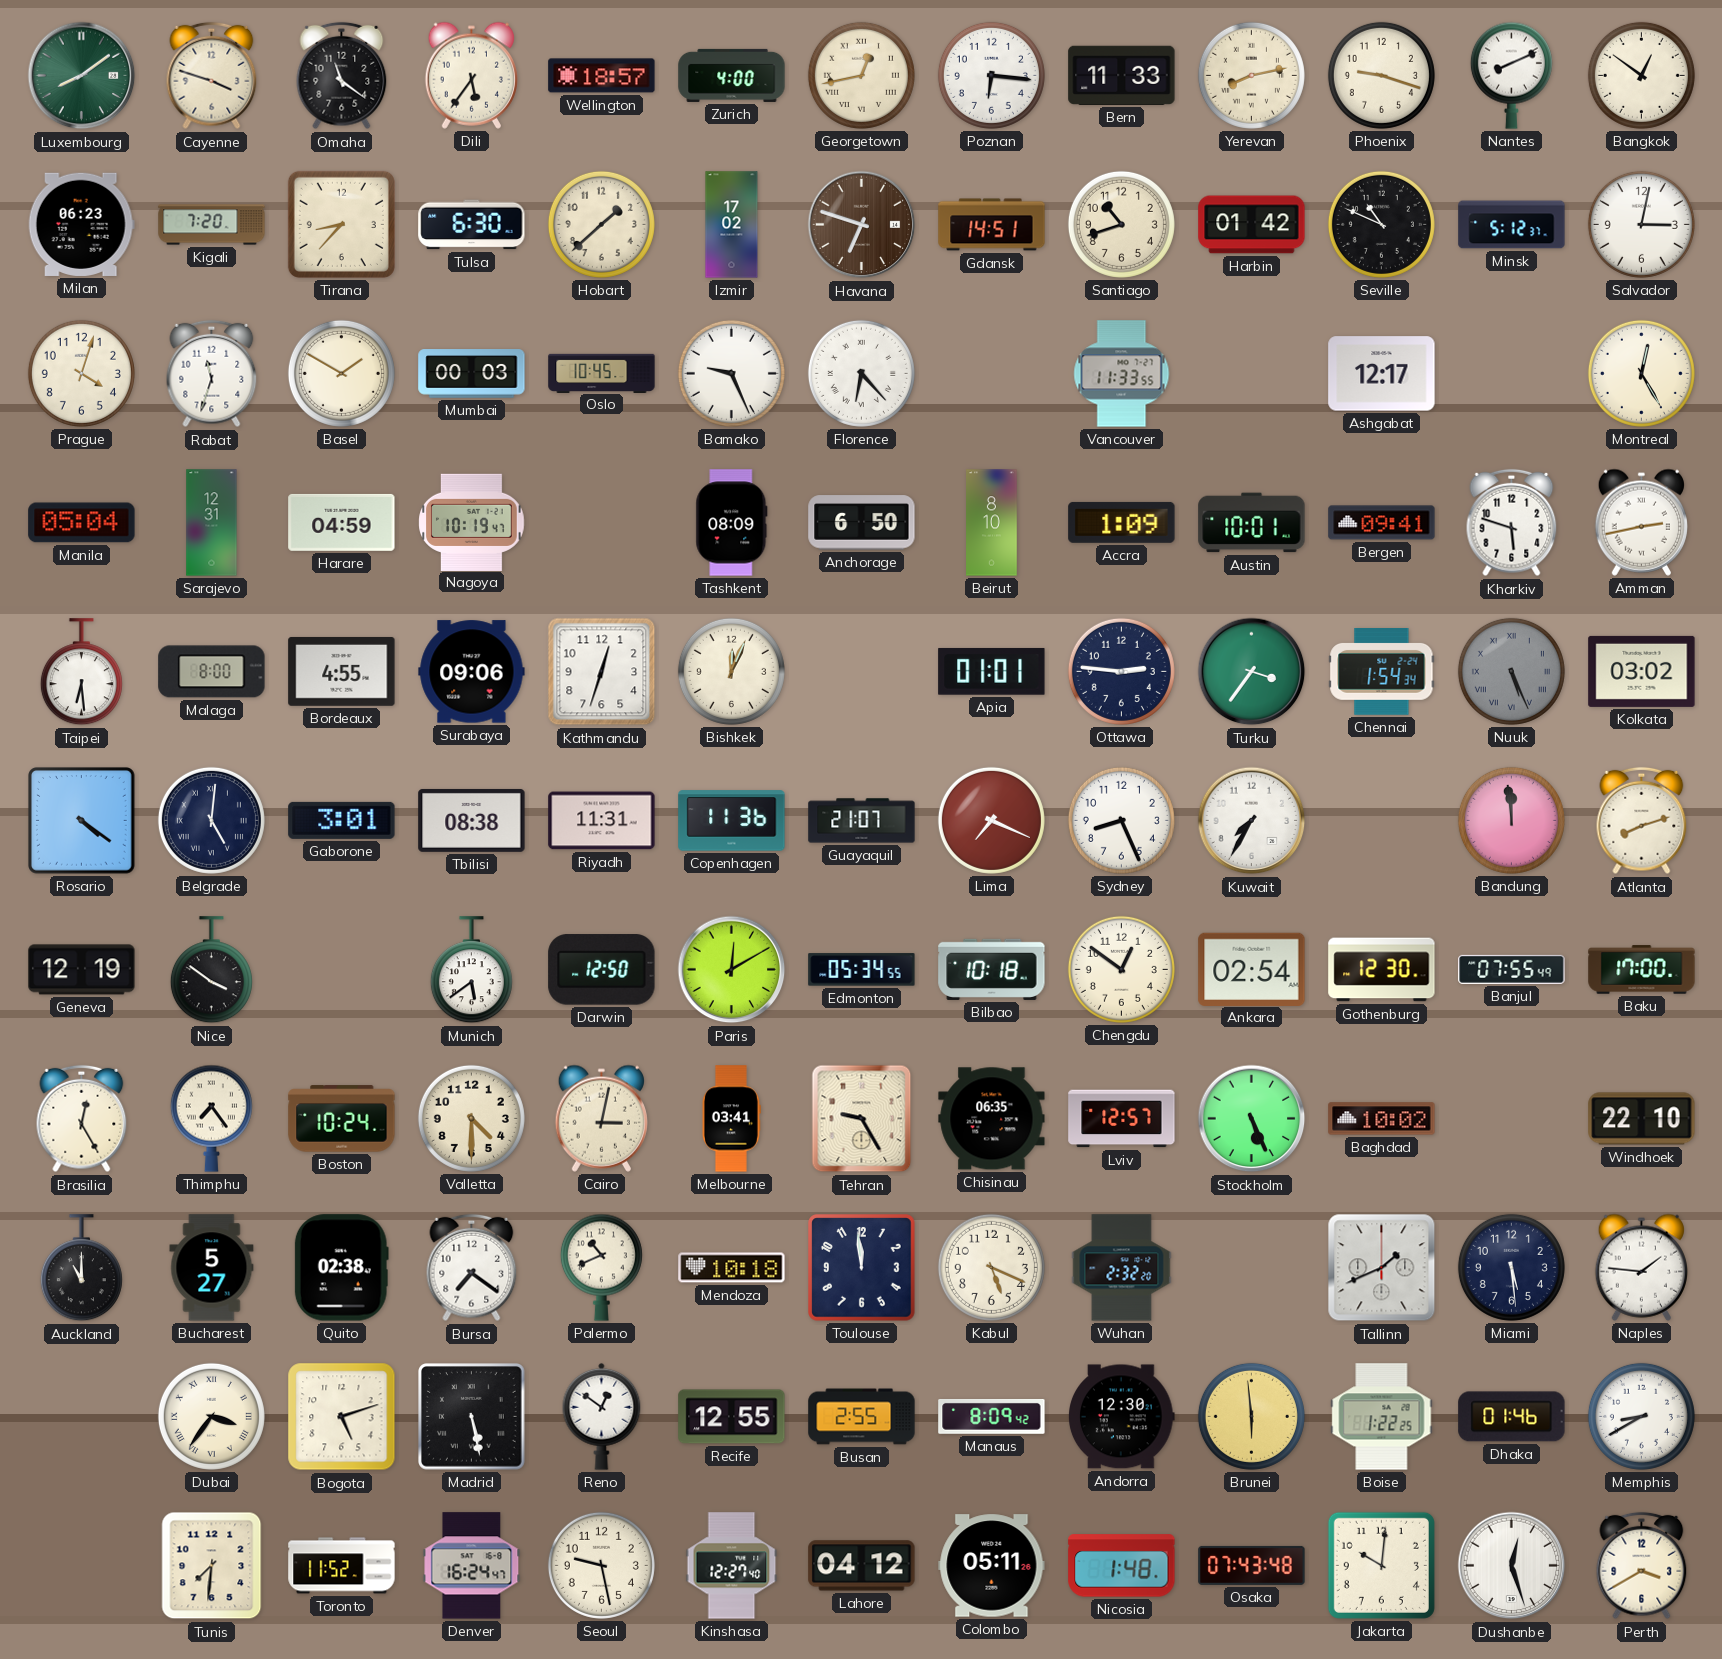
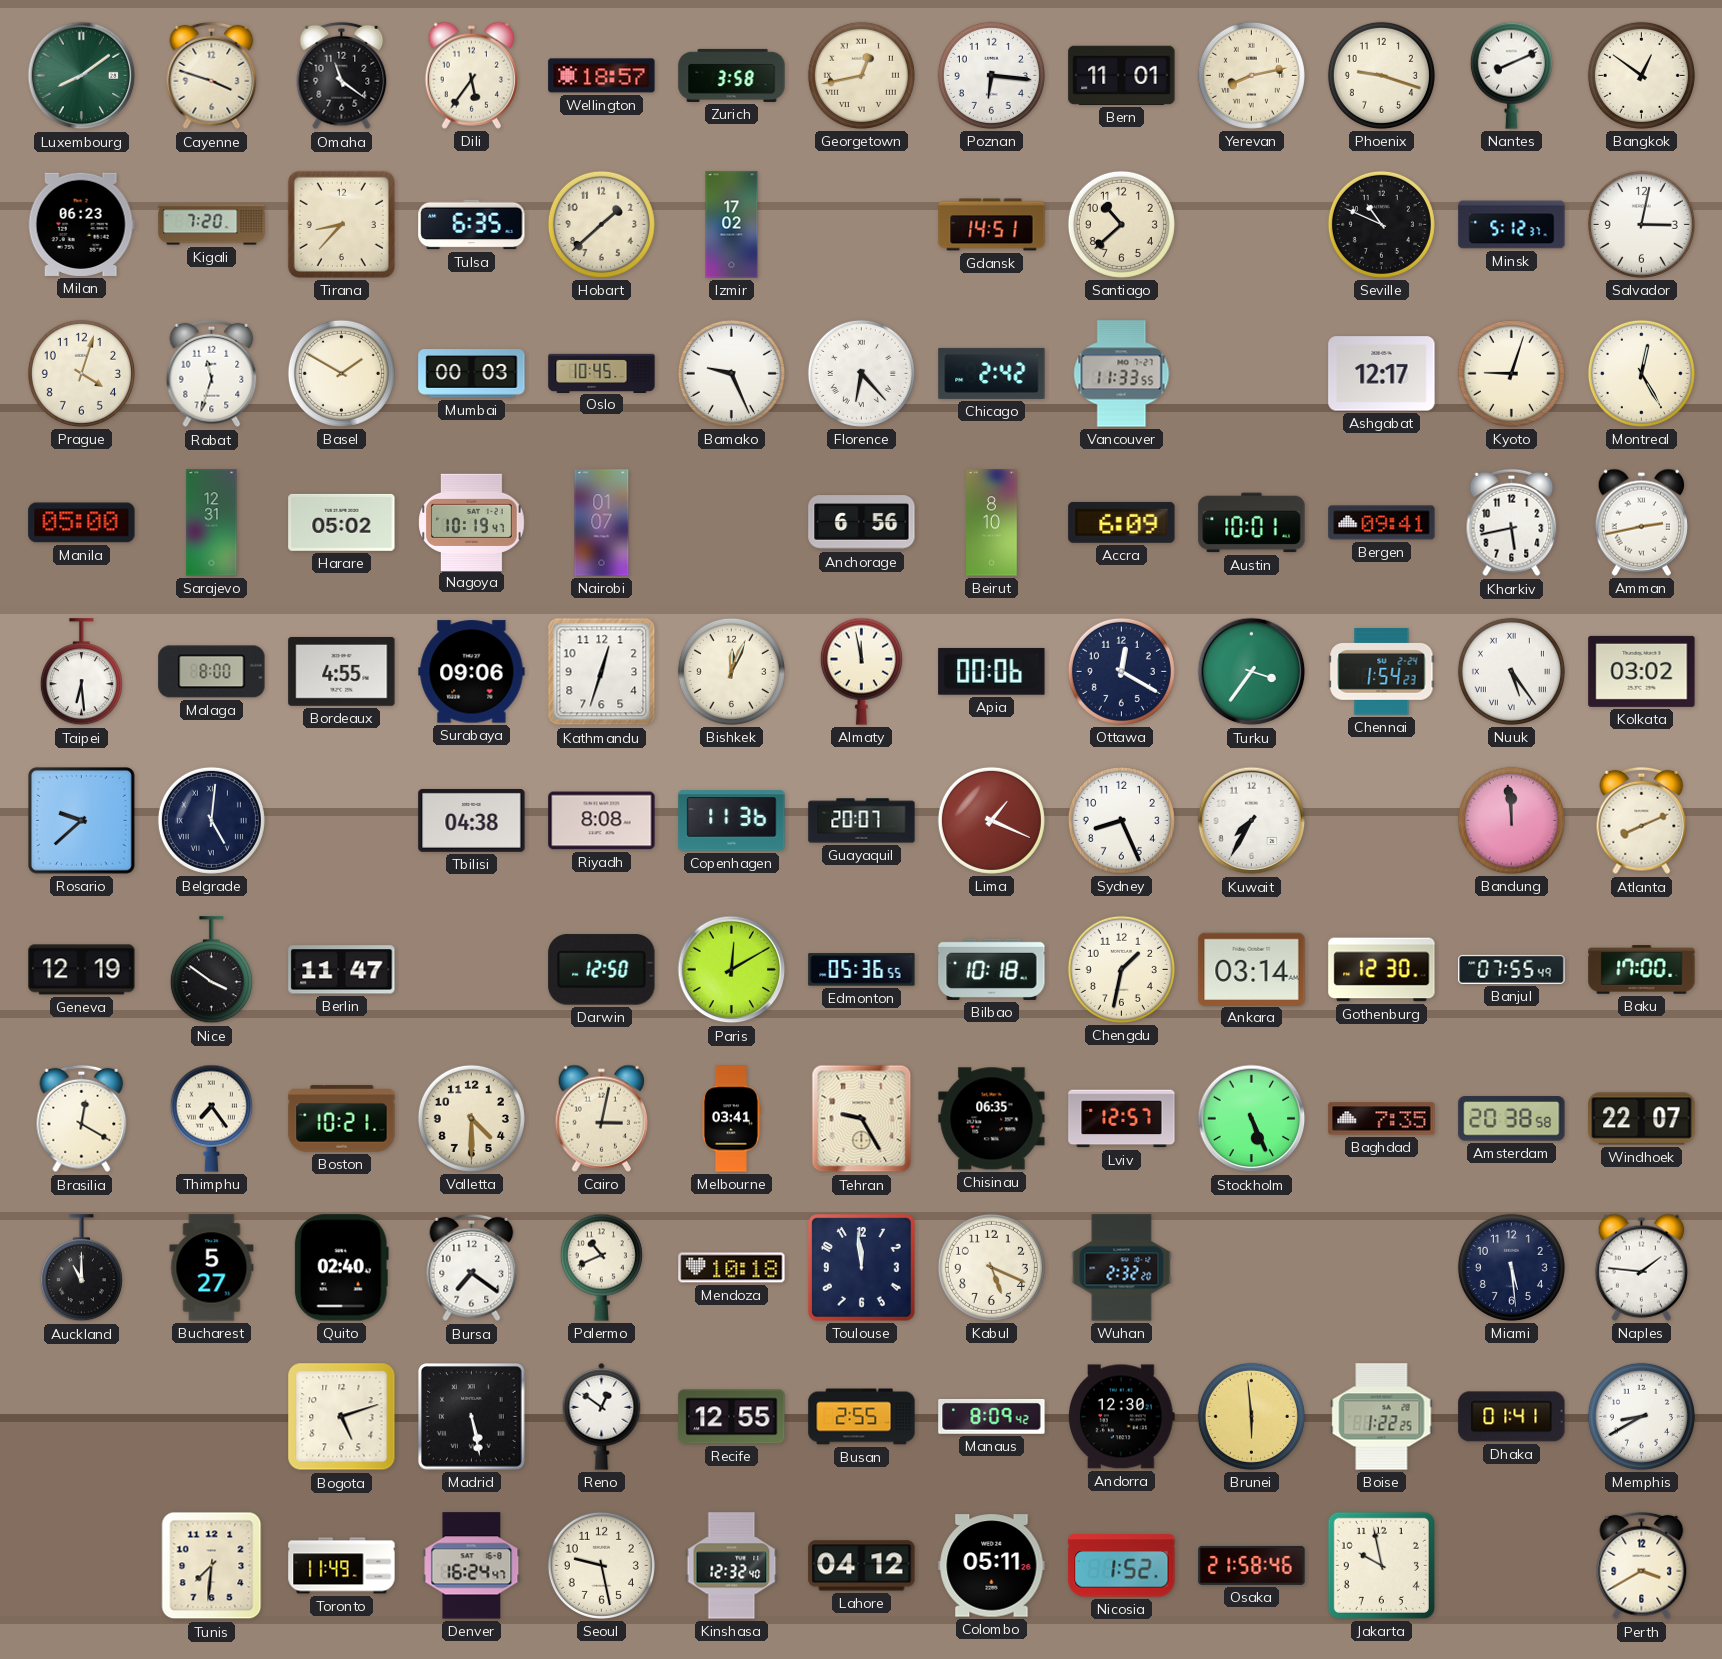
Zurich: 4:00 -> 3:58
Bern: 11:33 -> 11:01
Tulsa: 6:30 -> 6:35
Havana: 6:48 -> none
Santiago: 10:42 -> 10:38
Harbin: 01:42 -> none
Chicago: none -> 2:42
Kyoto: none -> 9:03
Manila: 05:04 -> 05:00
Harare: 04:59 -> 05:02
Nairobi: none -> 01:07
Tashkent: 08:09 -> none
Anchorage: 6:50 -> 6:56
Accra: 1:09 -> 6:09
Kharkiv: 5:48 -> 5:43
Almaty: none -> 11:58
Apia: 01:01 -> 00:06
Ottawa: 2:46 -> 12:20
Chennai: 1:54:34 -> 1:54:23
Nuuk: 5:26 -> 5:24
Nuuk dial: grey -> white
Rosario: 4:21 -> 9:38
Gaborone: 3:01 -> none
Tbilisi: 08:38 -> 04:38
Riyadh: 11:31 -> 8:08
Guayaquil: 21:07 -> 20:07
Lima: 7:19 -> 1:19
Atlanta: 8:12 -> 8:11
Berlin: none -> 11:47
Munich: 5:39 -> none
Edmonton: 05:34 -> 05:36
Chengdu: 12:51 -> 1:32
Ankara: 02:54 -> 03:14
Brasilia: 12:25 -> 12:20
Boston: 10:24 -> 10:21
Baghdad: 10:02 -> 7:35
Amsterdam: none -> 20:38
Windhoek: 22:10 -> 22:07
Quito: 02:38 -> 02:40
Tallinn: 1:41 -> none
Dubai: 3:36 -> none
Dhaka: 01:46 -> 01:41
Toronto: 11:52 -> 11:49
Kinshasa: 12:27 -> 12:32
Nicosia: 1:48 -> 1:52
Osaka: 07:43 -> 21:58
Jakarta: 10:01 -> 9:58
Dushanbe: 12:27 -> none
